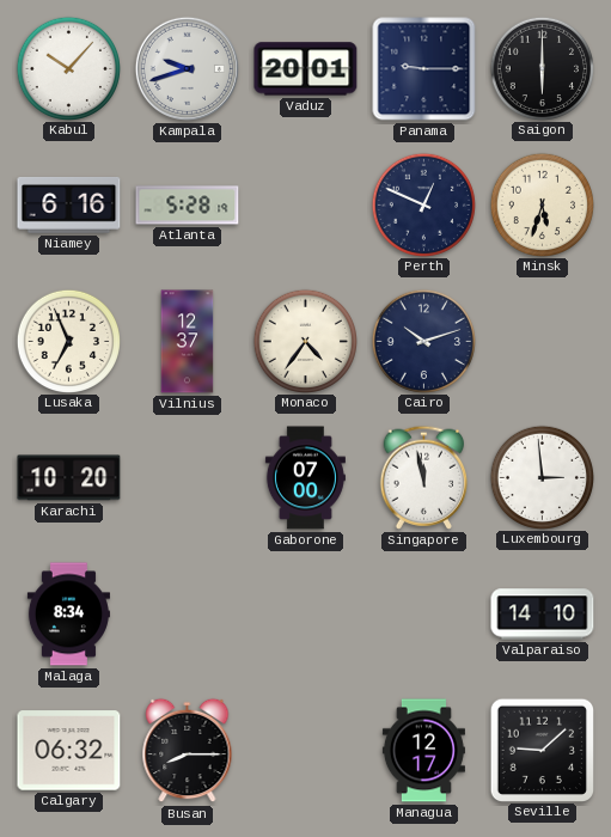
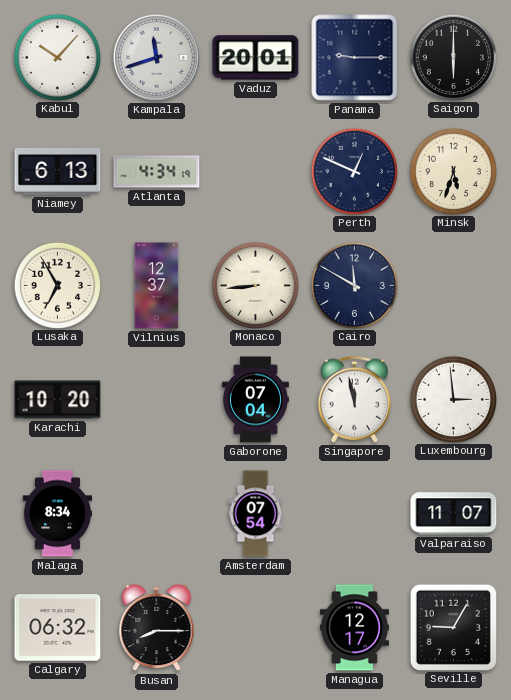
Kampala: 9:42 -> 11:42
Niamey: 6:16 -> 6:13
Atlanta: 5:28 -> 4:34
Lusaka: 6:56 -> 6:55
Monaco: 4:36 -> 8:44
Cairo: 10:12 -> 11:50
Gaborone: 07:00 -> 07:04
Amsterdam: none -> 07:54
Valparaiso: 14:10 -> 11:07
Seville: 9:08 -> 9:05
